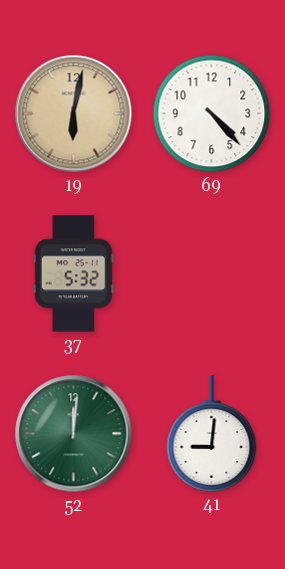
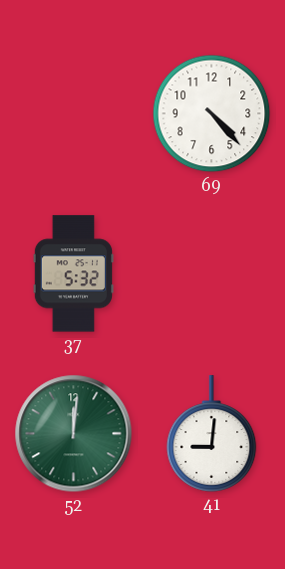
19: 6:02 -> none
